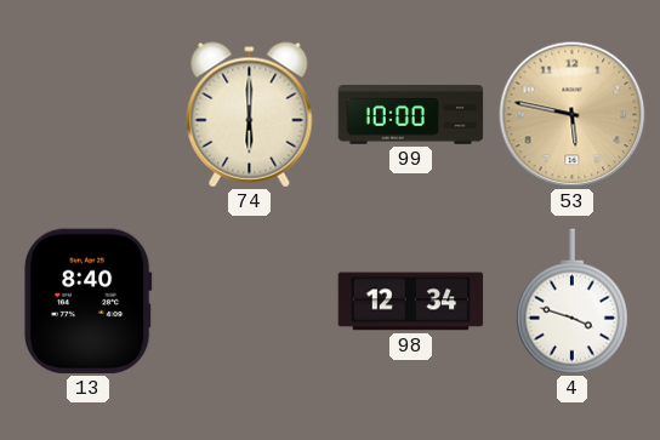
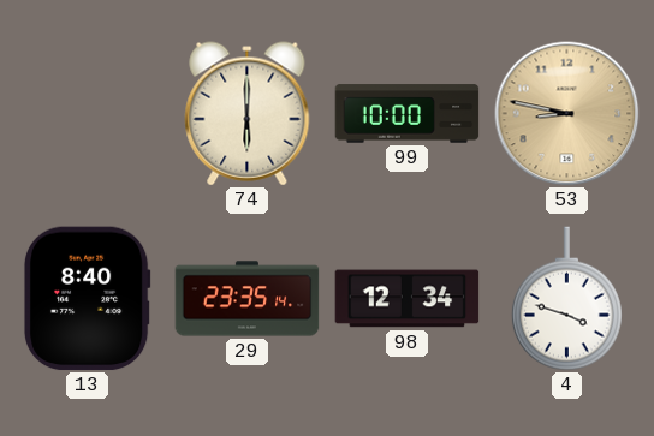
53: 5:47 -> 8:47
29: none -> 23:35
